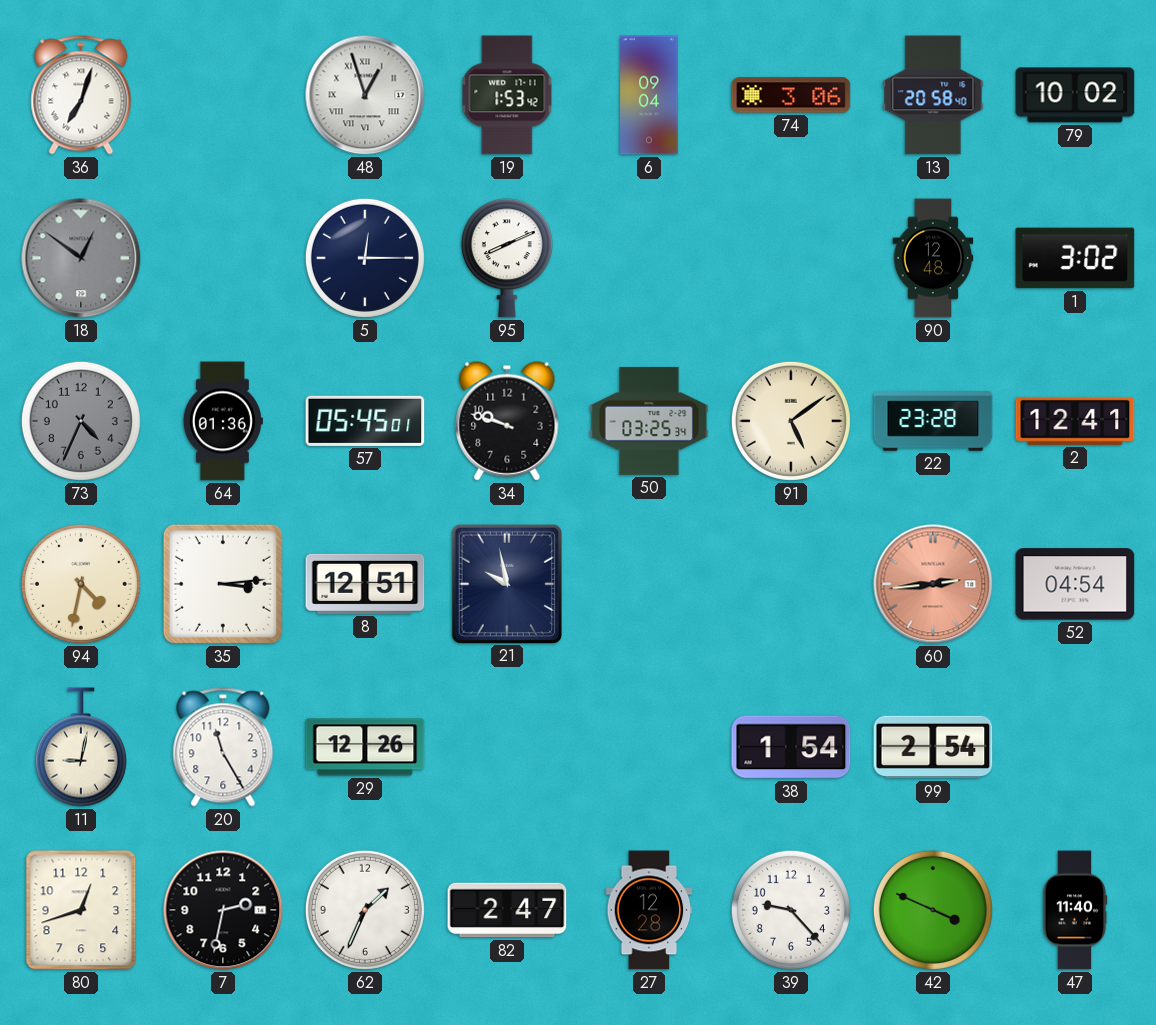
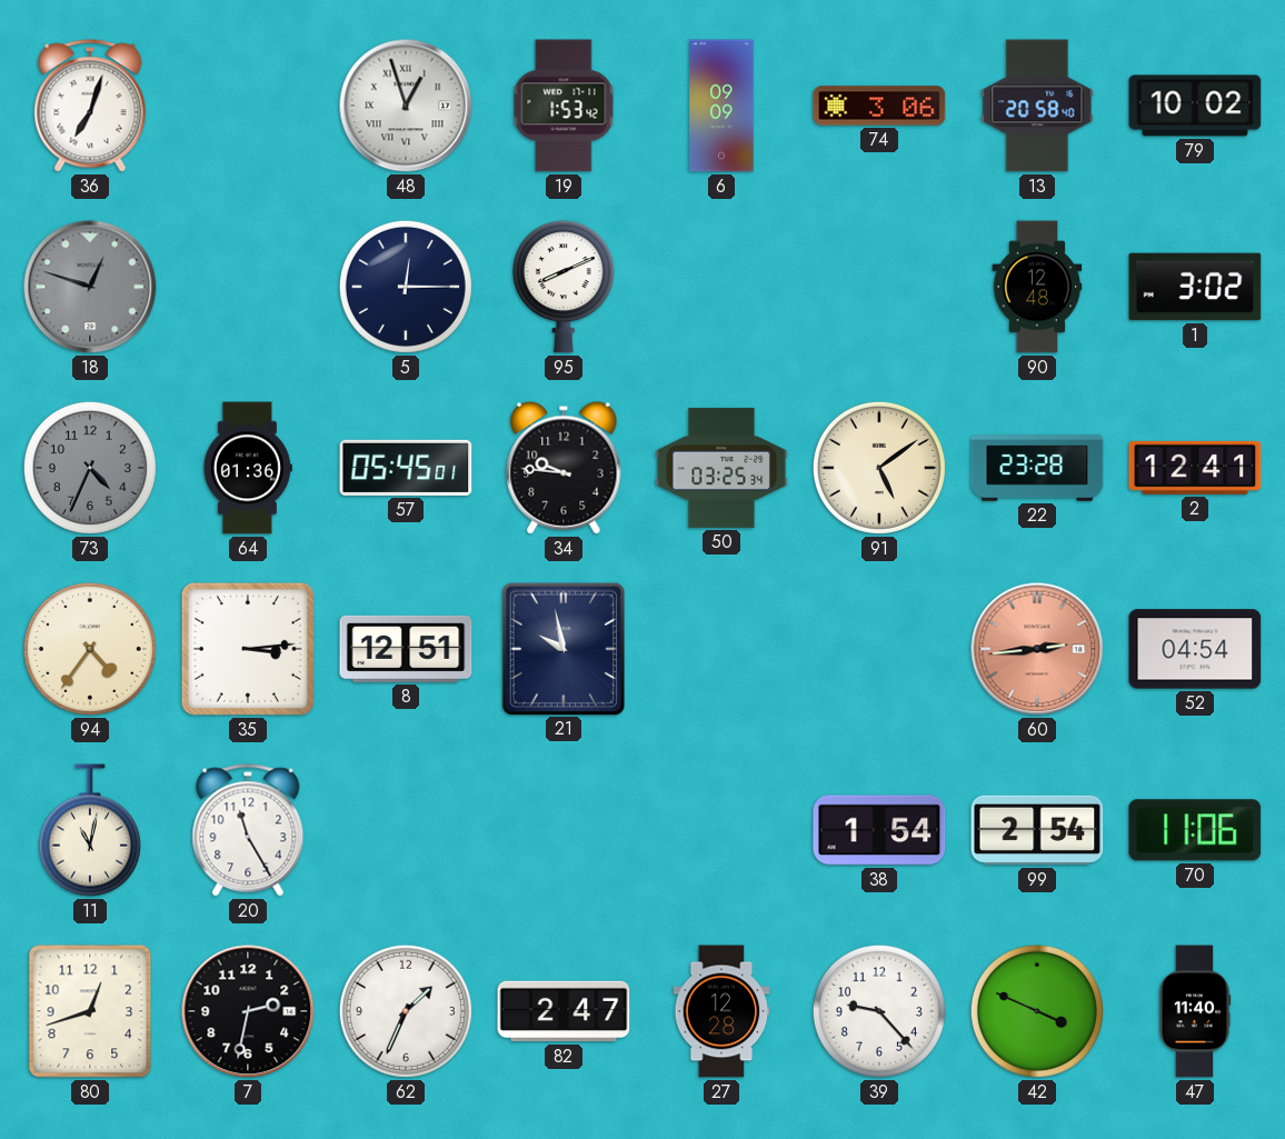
6: 09:04 -> 09:09
18: 12:51 -> 12:48
34: 9:48 -> 9:46
94: 4:32 -> 4:36
11: 9:02 -> 11:02
29: 12:26 -> none
70: none -> 11:06
